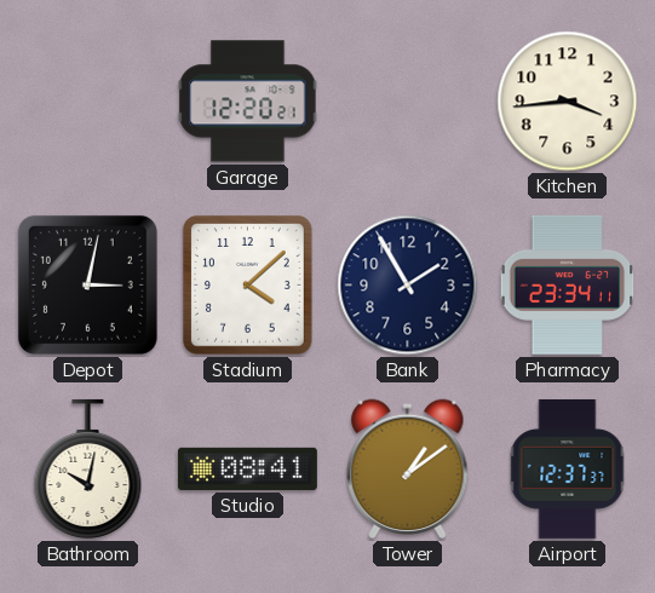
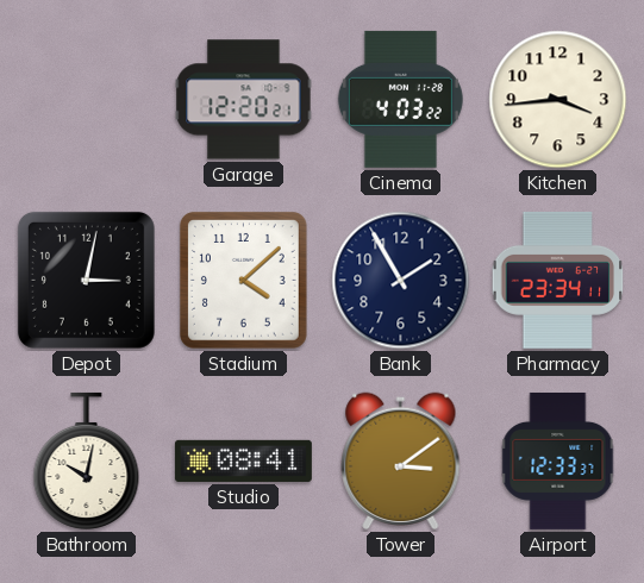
Cinema: none -> 4:03
Tower: 1:09 -> 3:09
Airport: 12:37 -> 12:33
